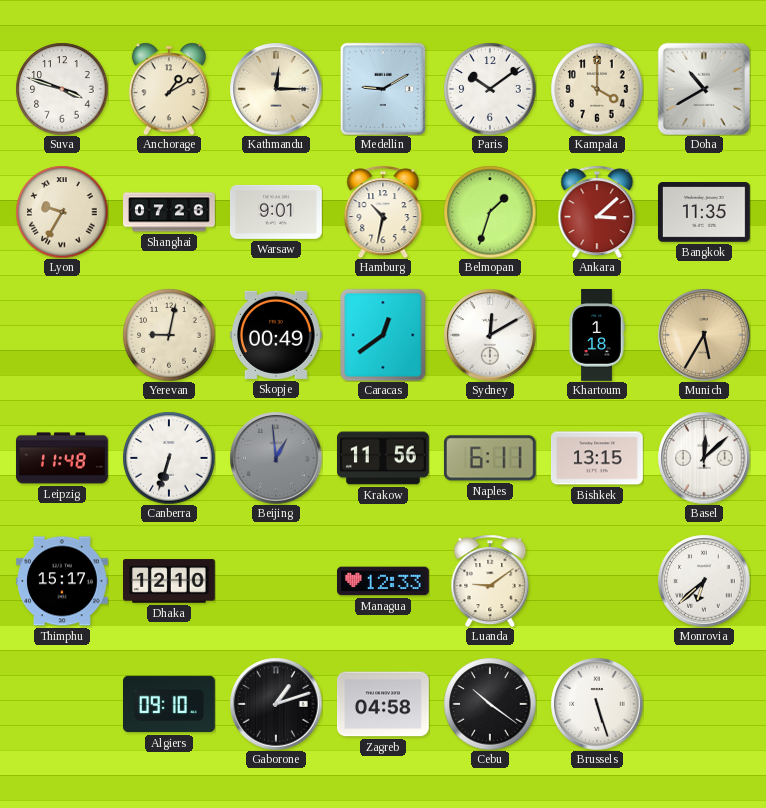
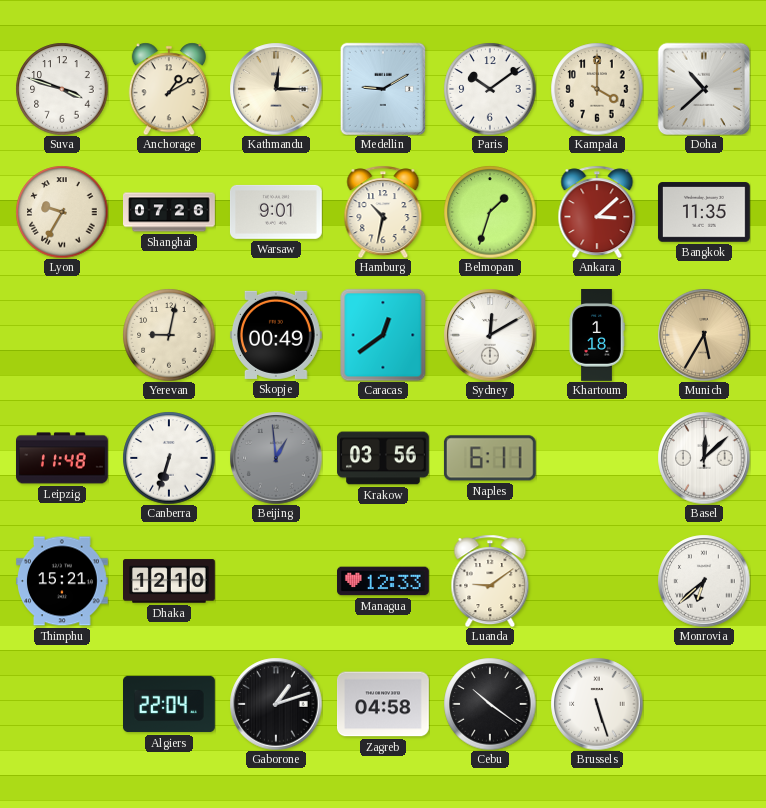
Doha: 10:40 -> 10:38
Krakow: 11:56 -> 03:56
Bishkek: 13:15 -> none
Thimphu: 15:17 -> 15:21
Algiers: 09:10 -> 22:04
